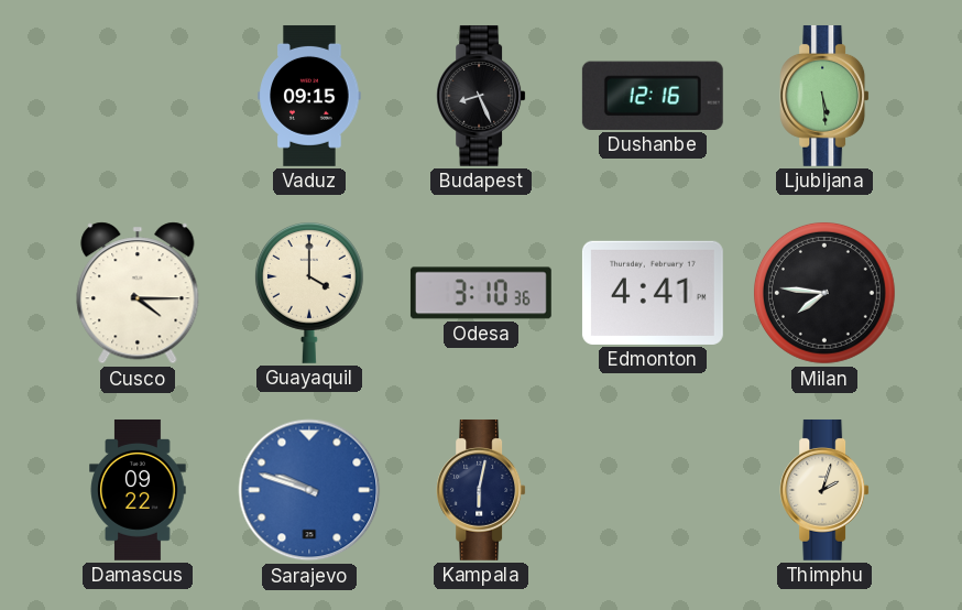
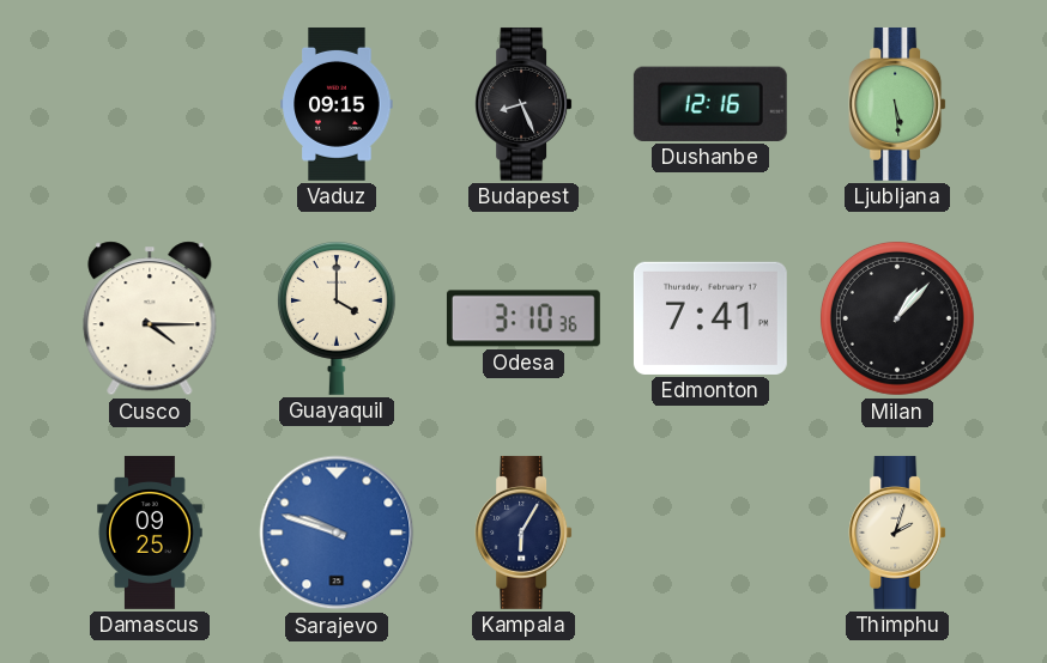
Edmonton: 4:41 -> 7:41
Milan: 7:46 -> 1:07
Damascus: 09:22 -> 09:25
Kampala: 6:02 -> 6:05
